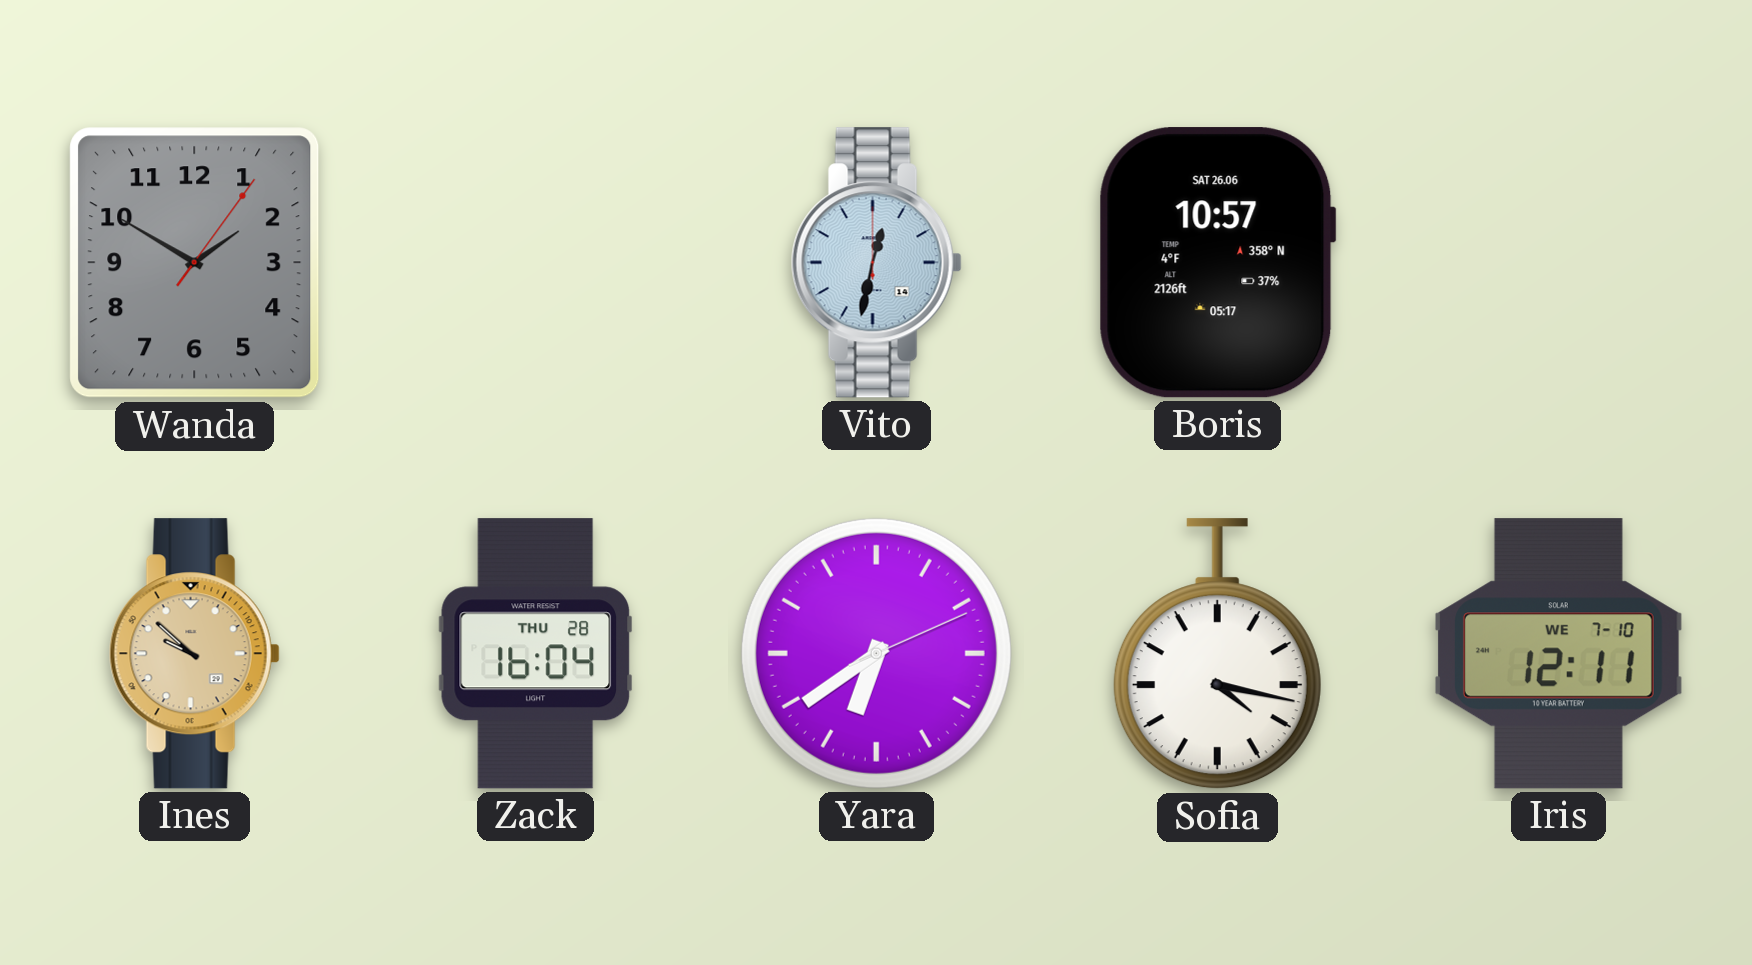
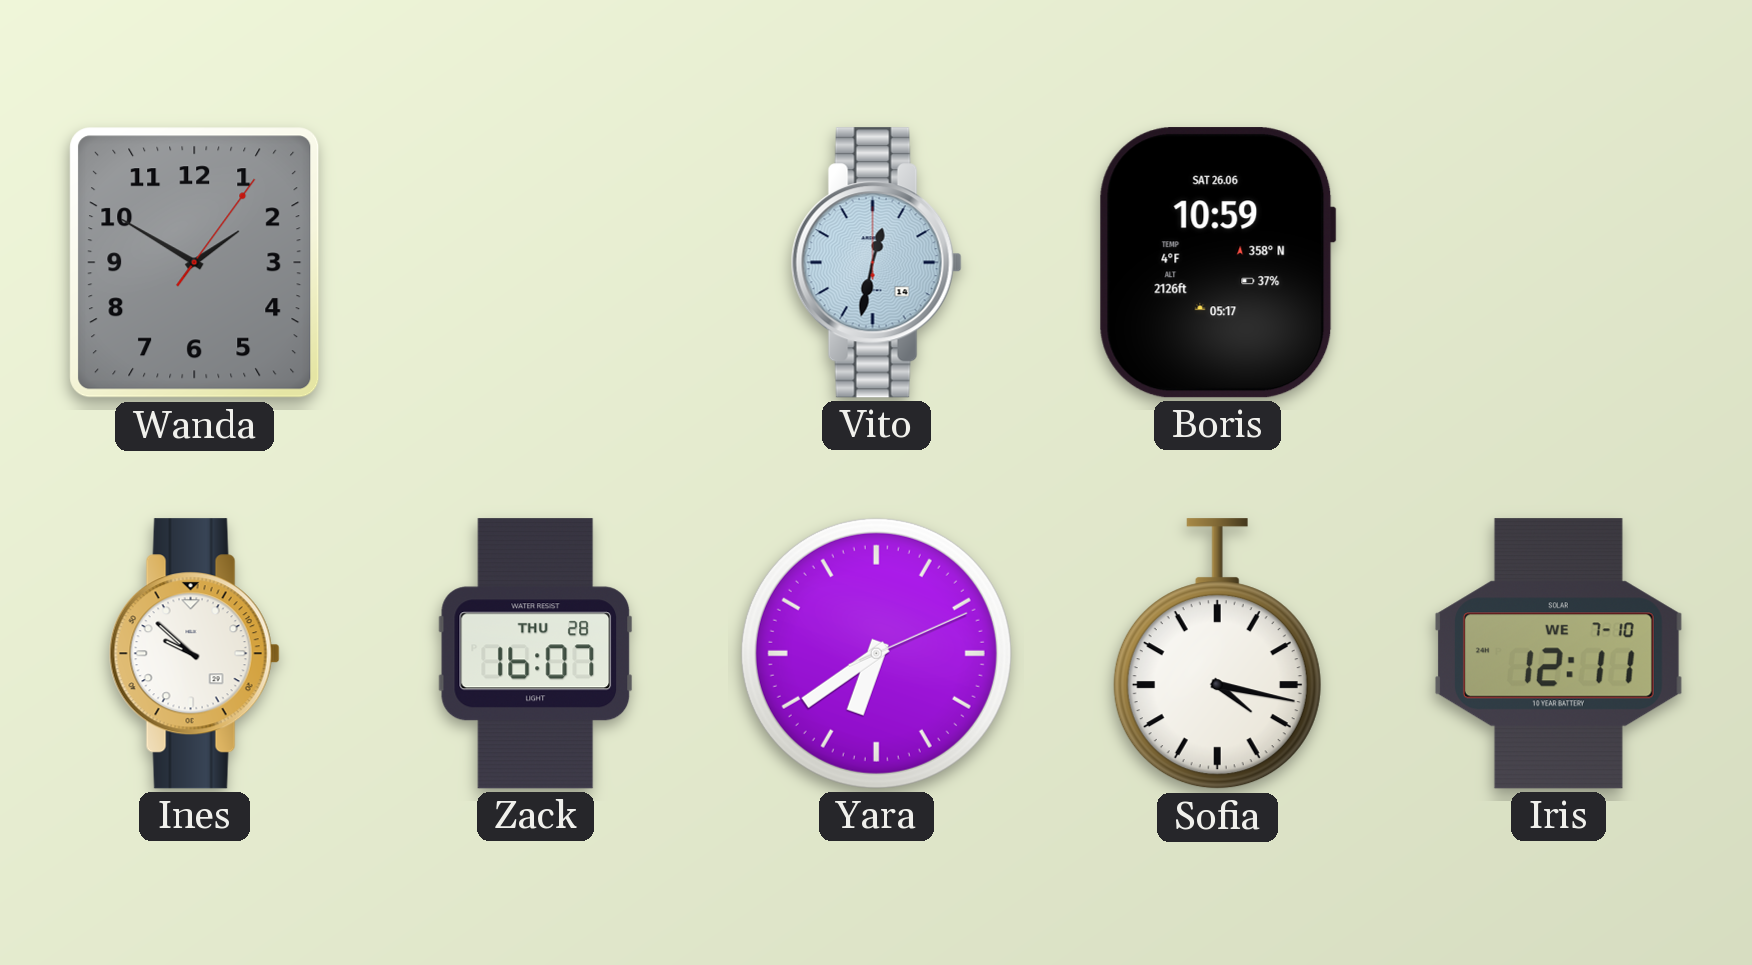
Boris: 10:57 -> 10:59
Ines dial: champagne -> white
Zack: 16:04 -> 16:07
